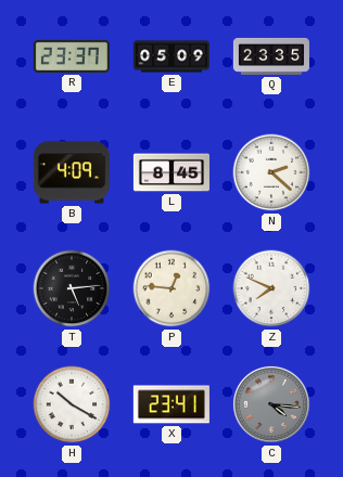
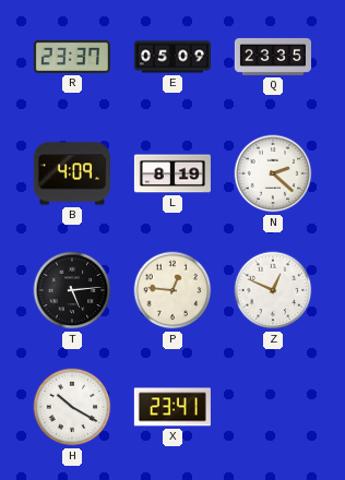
L: 8:45 -> 8:19
Z: 7:49 -> 12:49
C: 4:16 -> none
